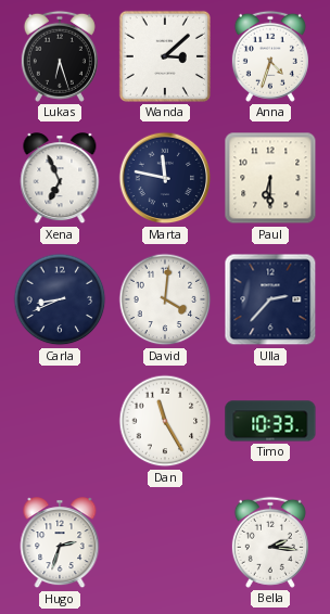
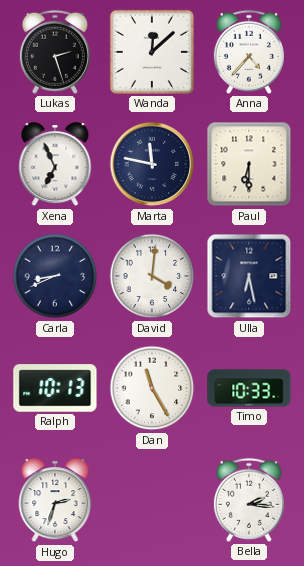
Lukas: 6:27 -> 2:27
Wanda: 3:08 -> 12:08
Anna: 4:33 -> 4:37
Ulla: 2:37 -> 6:28
Ralph: none -> 10:13
